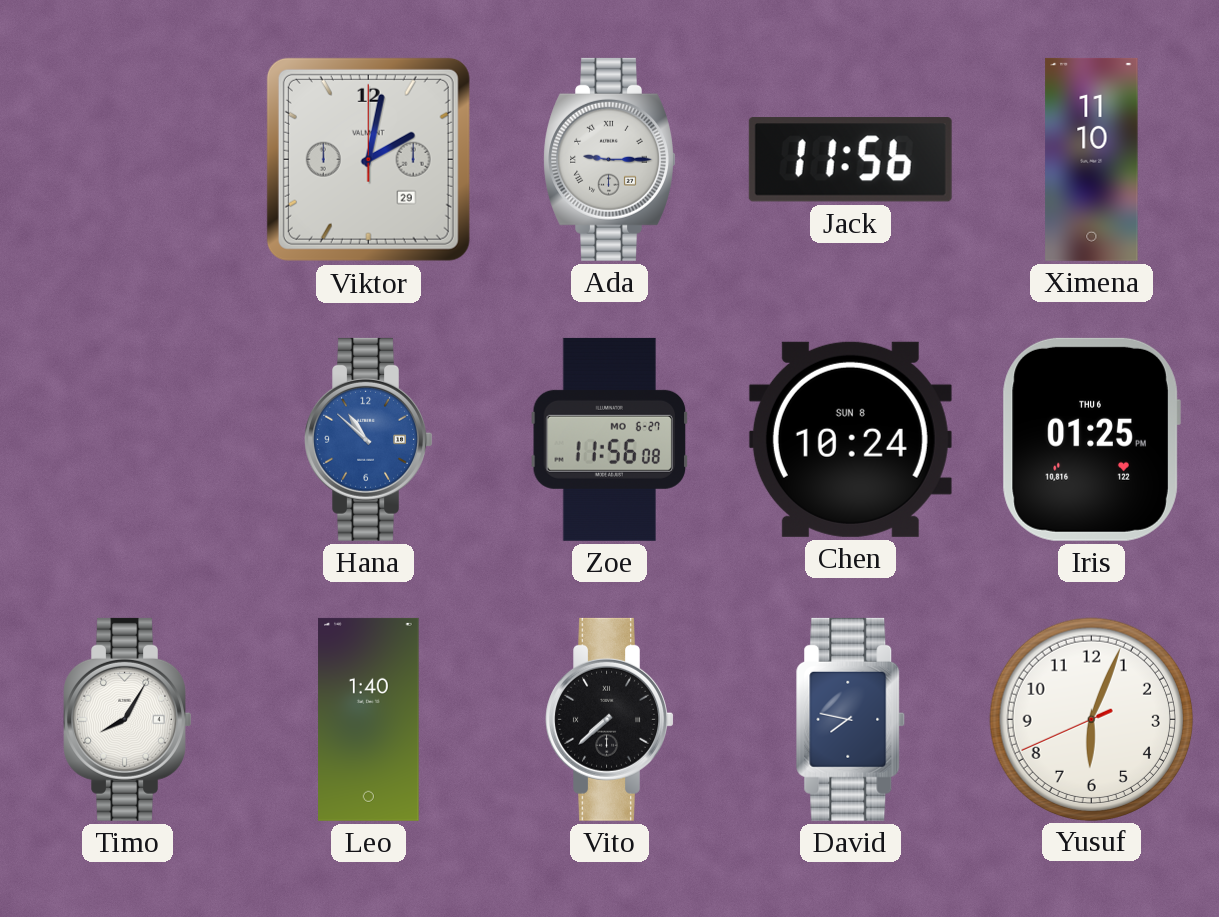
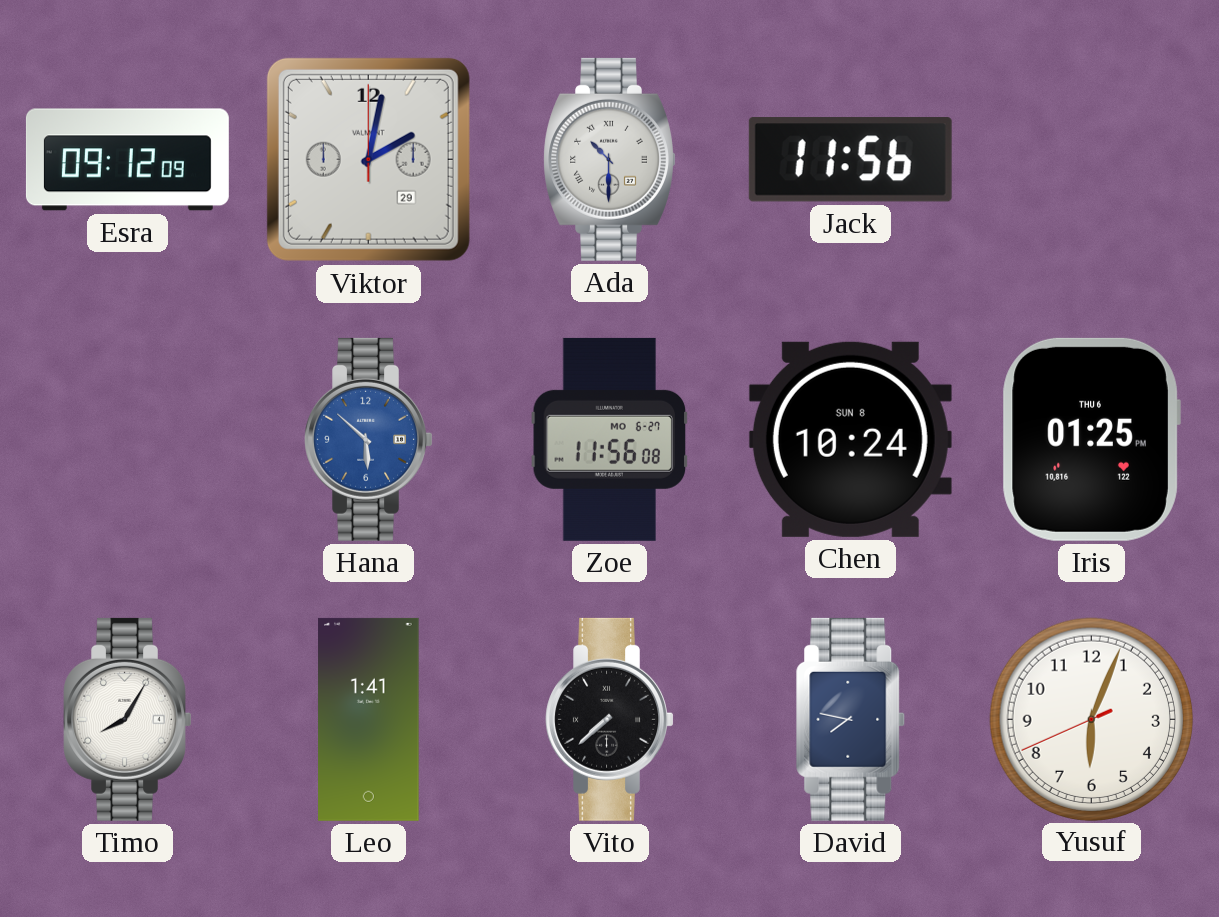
Esra: none -> 09:12
Ada: 9:15 -> 10:30
Ximena: 11:10 -> none
Hana: 10:52 -> 5:52
Leo: 1:40 -> 1:41
